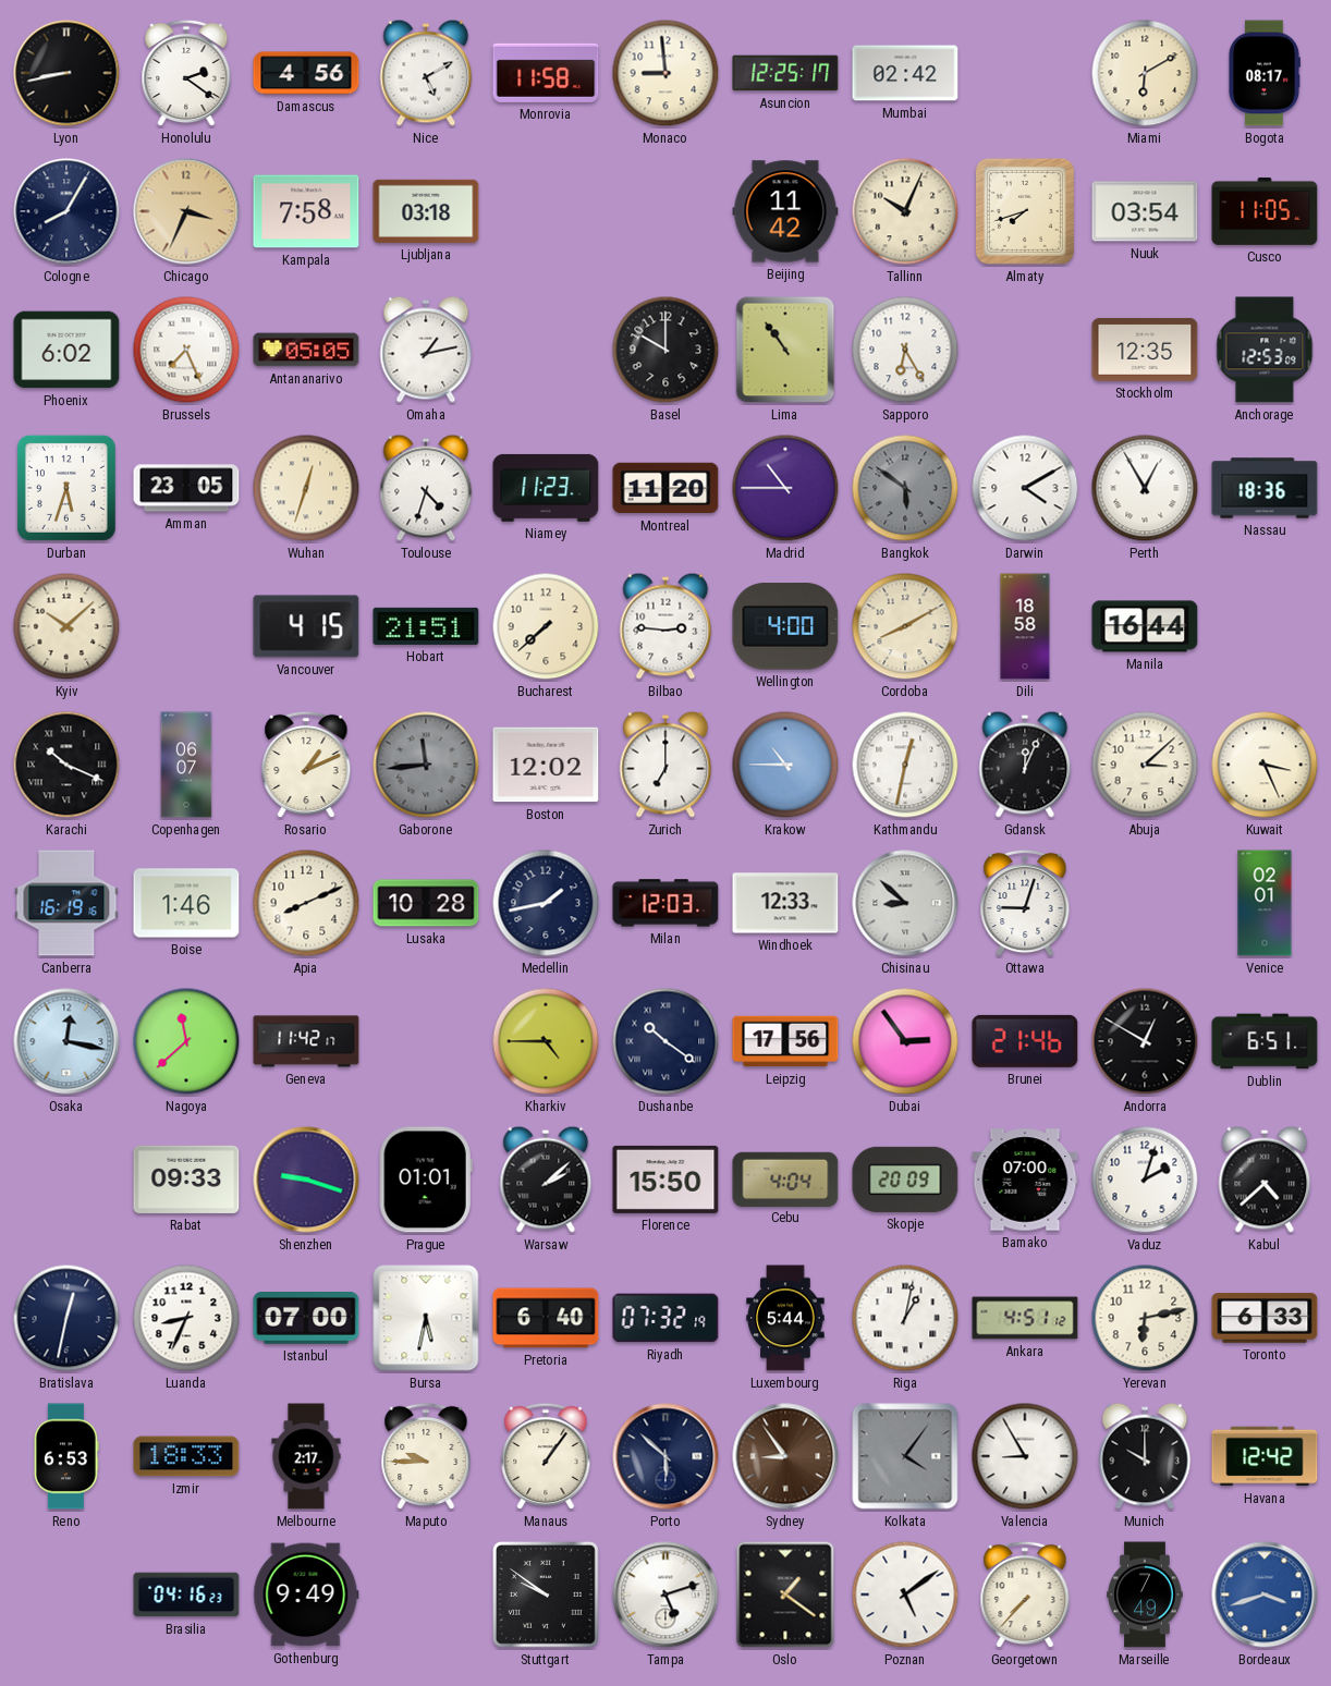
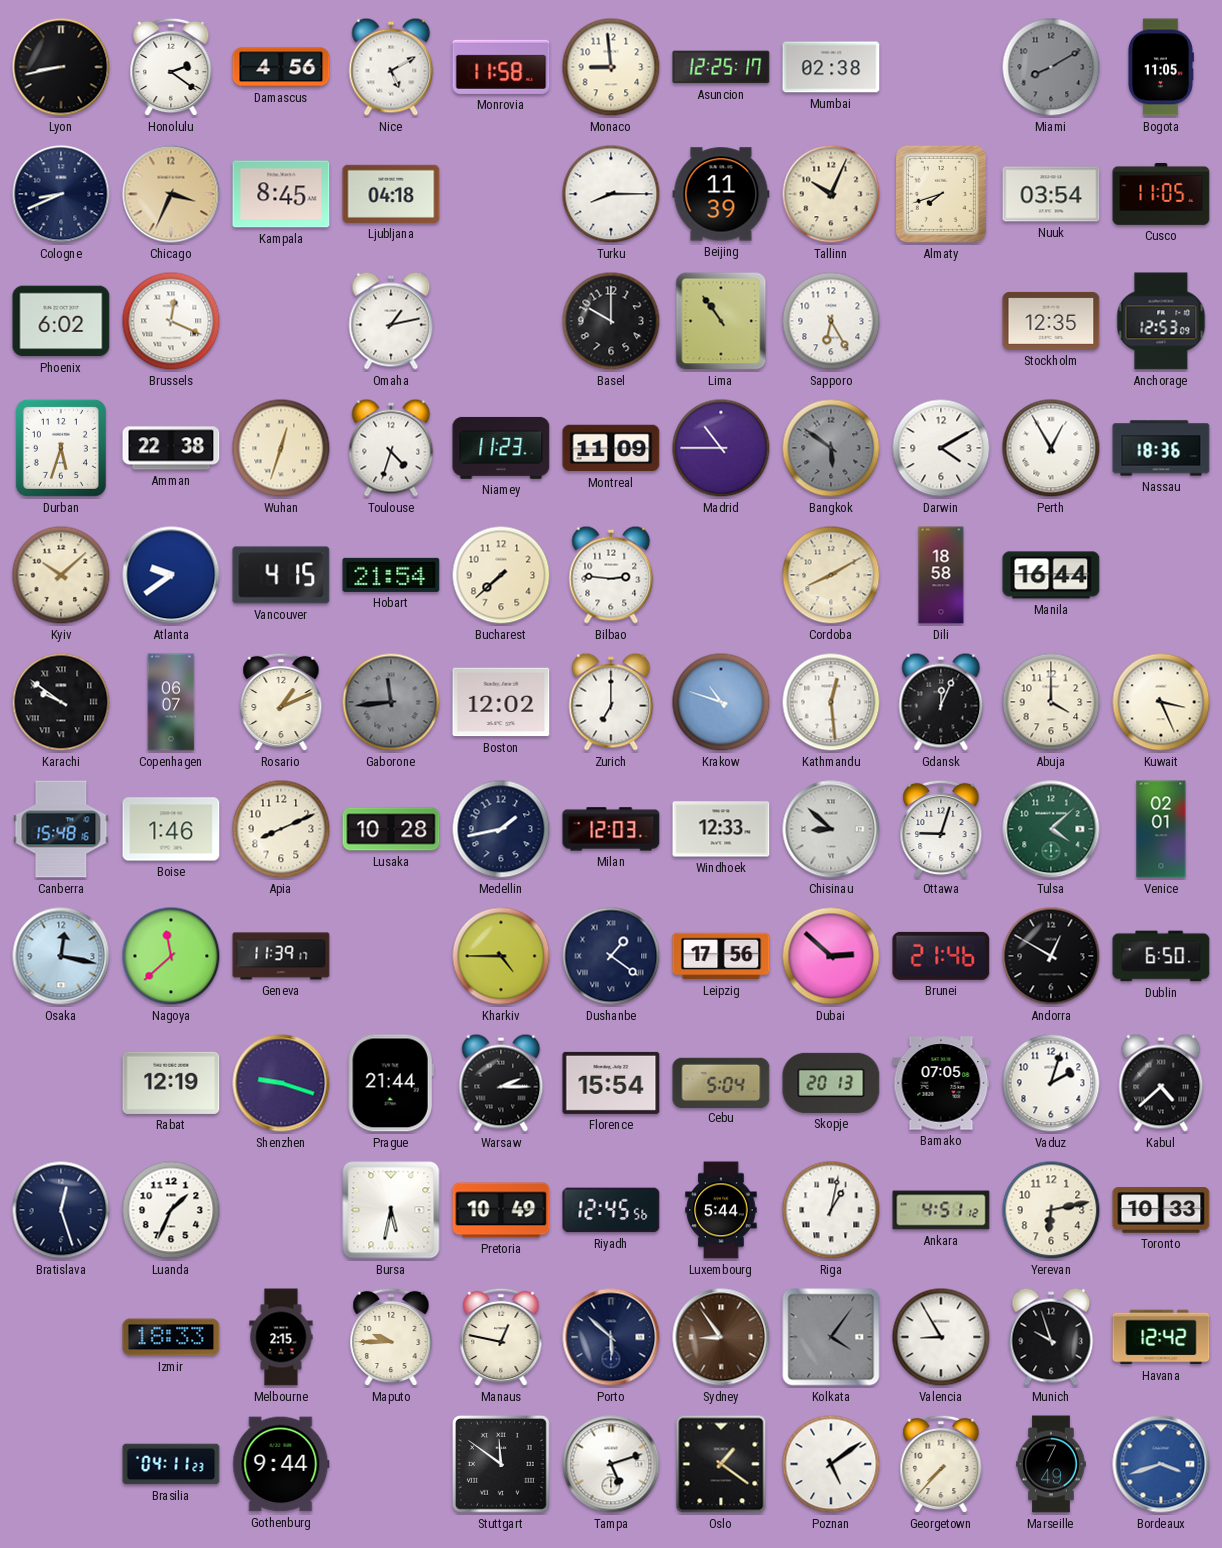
Mumbai: 02:42 -> 02:38
Miami: 6:10 -> 8:10
Miami dial: cream -> grey
Bogota: 08:17 -> 11:05
Cologne: 8:05 -> 8:41
Kampala: 7:58 -> 8:45
Ljubljana: 03:18 -> 04:18
Turku: none -> 8:15
Beijing: 11:42 -> 11:39
Brussels: 7:26 -> 12:19
Antananarivo: 05:05 -> none
Amman: 23:05 -> 22:38
Montreal: 11:20 -> 11:09
Atlanta: none -> 9:39
Hobart: 21:51 -> 21:54
Wellington: 4:00 -> none
Karachi: 10:19 -> 9:51
Krakow: 10:45 -> 10:48
Kathmandu: 12:32 -> 12:29
Abuja: 3:08 -> 4:00
Canberra: 16:19 -> 15:48
Tulsa: none -> 4:08
Geneva: 11:42 -> 11:39
Dushanbe: 10:21 -> 1:21
Dubai: 2:54 -> 2:52
Dublin: 6:51 -> 6:50
Rabat: 09:33 -> 12:19
Prague: 01:01 -> 21:44
Warsaw: 2:08 -> 2:15
Florence: 15:50 -> 15:54
Cebu: 4:04 -> 5:04
Skopje: 20:09 -> 20:13
Bamako: 07:00 -> 07:05
Bratislava: 12:32 -> 12:27
Luanda: 8:34 -> 1:34
Istanbul: 07:00 -> none
Pretoria: 6:40 -> 10:49
Riyadh: 07:32 -> 12:45
Toronto: 6:33 -> 10:33
Reno: 6:53 -> none
Melbourne: 2:17 -> 2:15
Manaus: 1:06 -> 12:47
Munich: 10:00 -> 9:57
Brasilia: 04:16 -> 04:11
Gothenburg: 9:49 -> 9:44
Stuttgart: 9:51 -> 11:51
